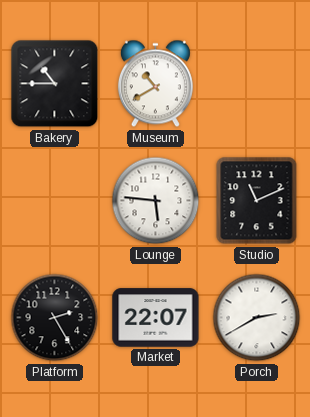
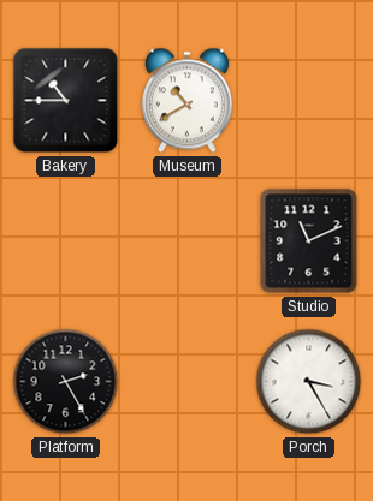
Lounge: 5:46 -> none
Market: 22:07 -> none
Porch: 2:40 -> 3:25
